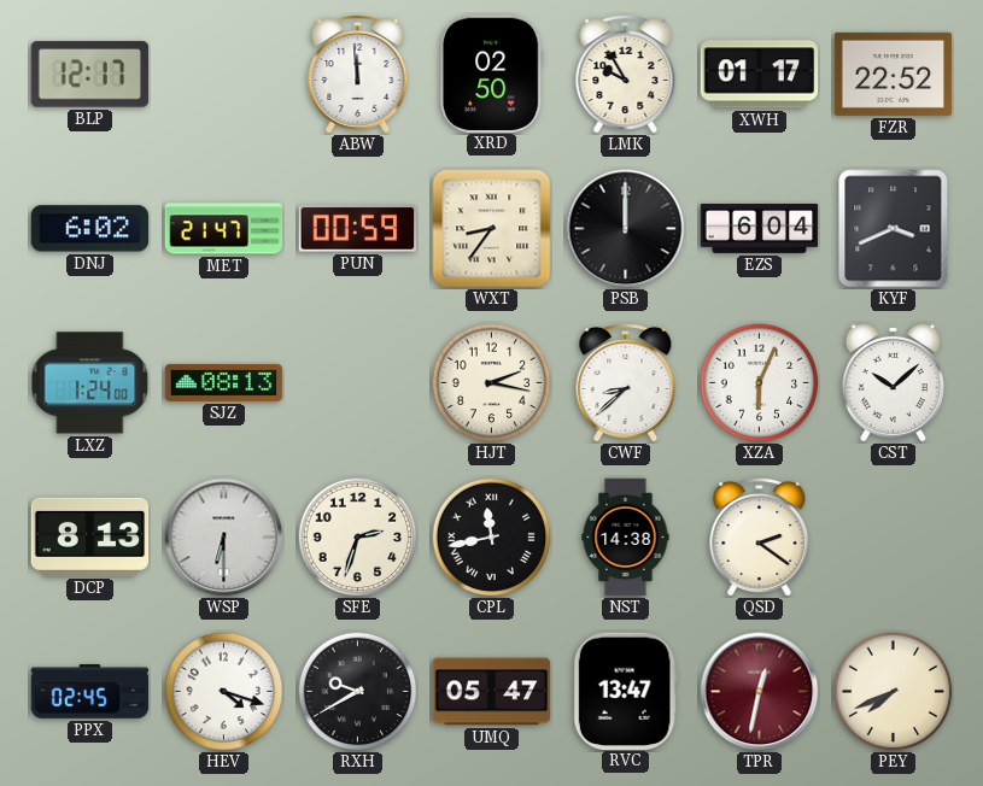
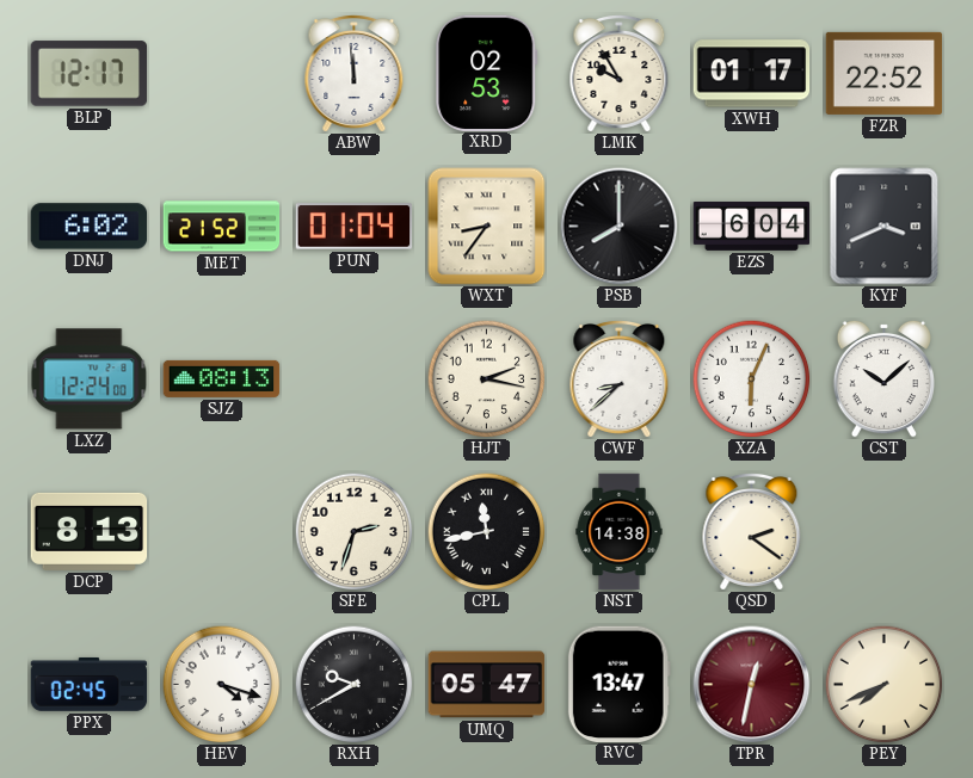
XRD: 02:50 -> 02:53
MET: 21:47 -> 21:52
PUN: 00:59 -> 01:04
PSB: 12:00 -> 8:00
LXZ: 1:24 -> 12:24
WSP: 6:30 -> none
